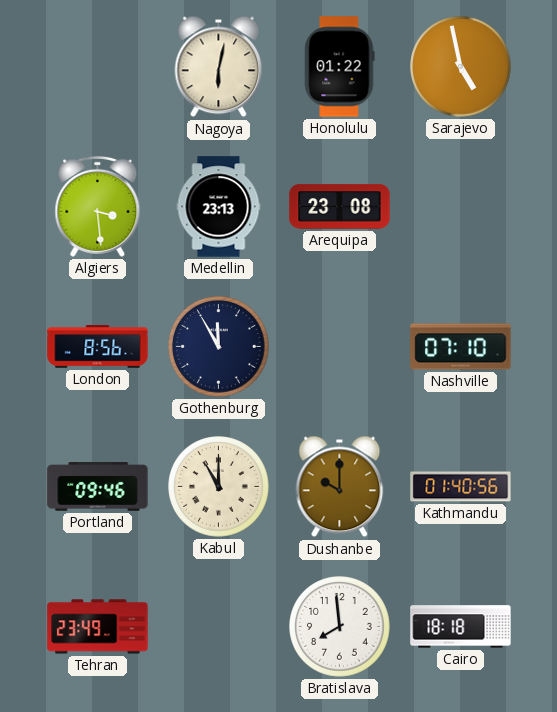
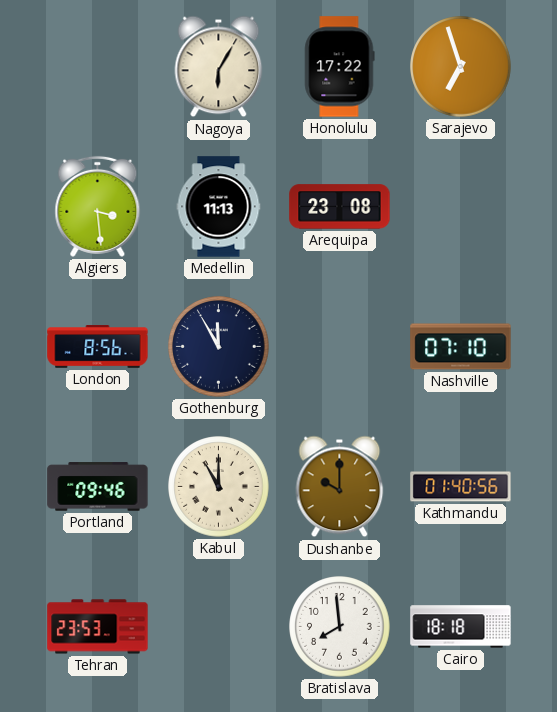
Nagoya: 6:02 -> 6:05
Honolulu: 01:22 -> 17:22
Sarajevo: 4:58 -> 6:57
Medellin: 23:13 -> 11:13
Tehran: 23:49 -> 23:53
